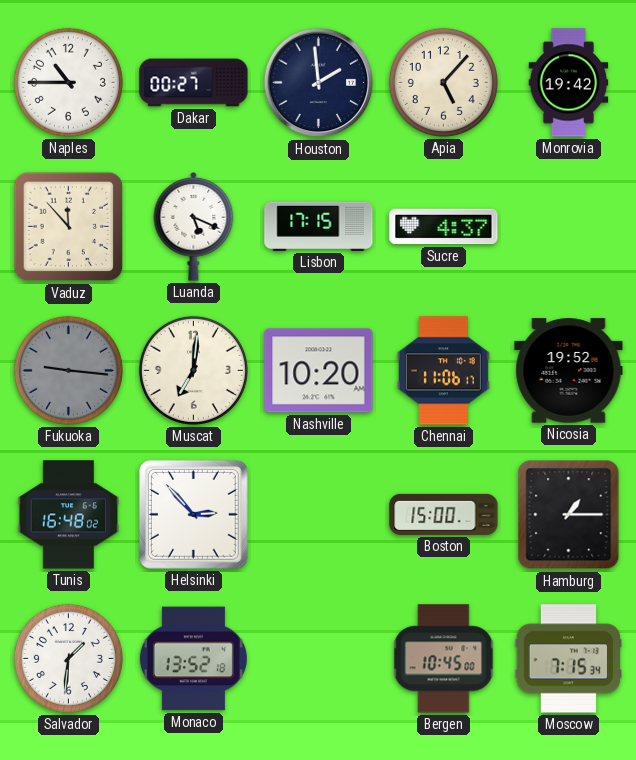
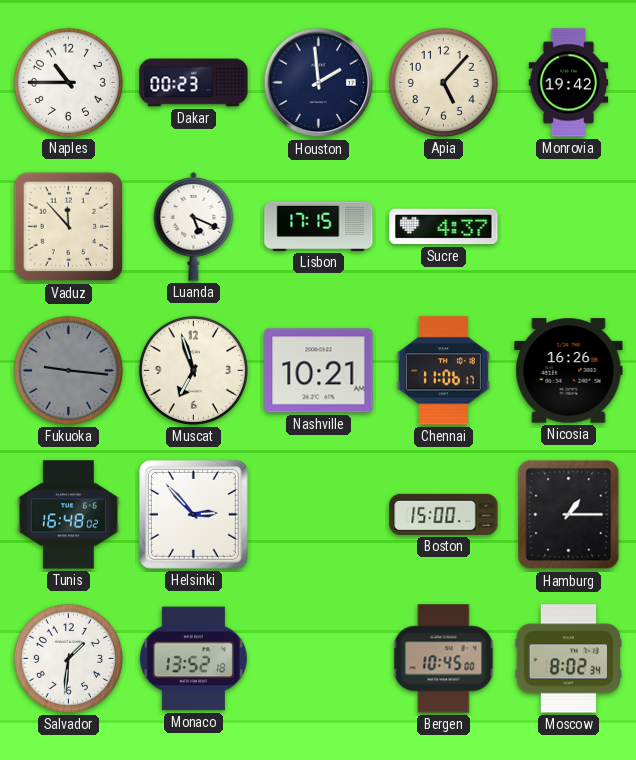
Dakar: 00:27 -> 00:23
Muscat: 7:01 -> 6:57
Nashville: 10:20 -> 10:21
Nicosia: 19:52 -> 16:26
Moscow: 7:15 -> 8:02
